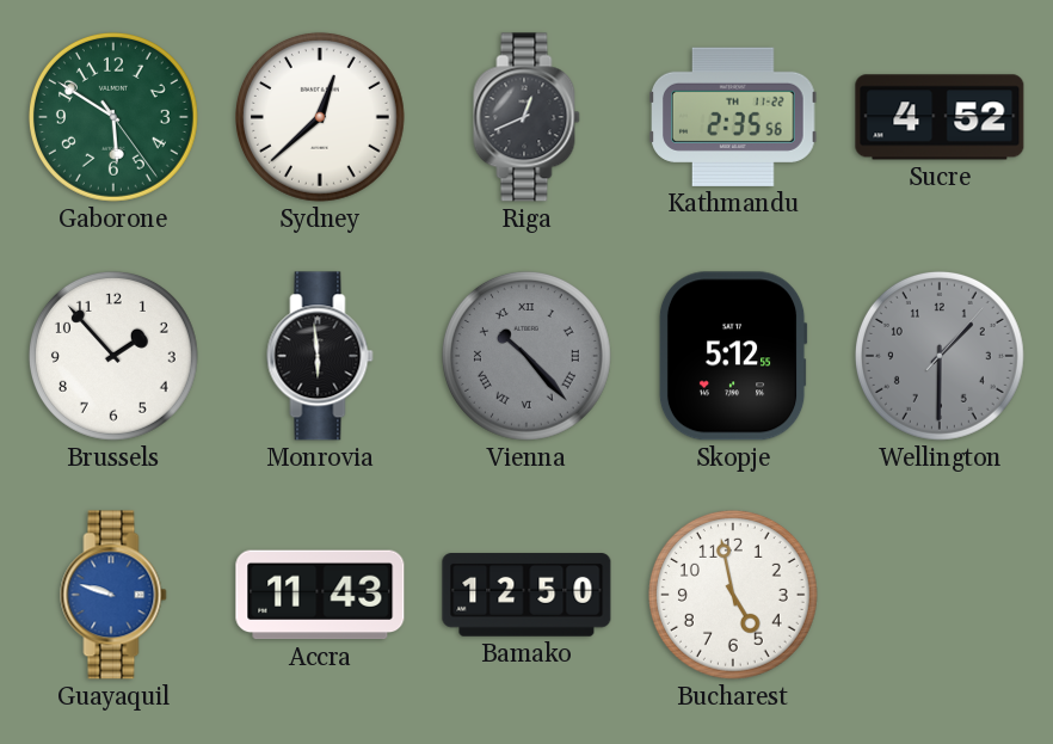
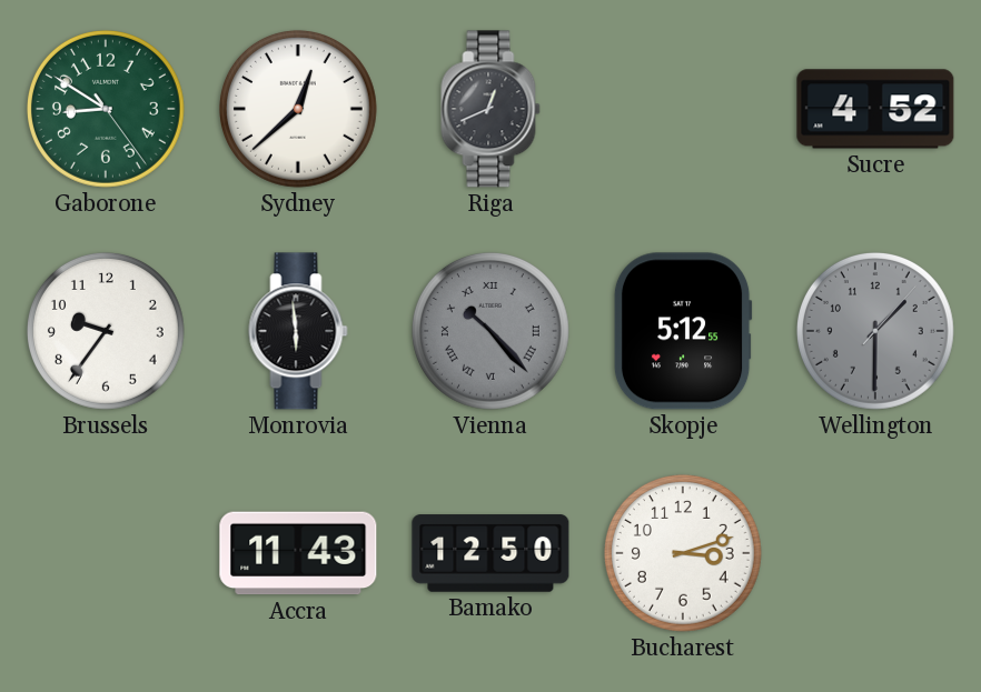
Gaborone: 5:50 -> 8:50
Kathmandu: 2:35 -> none
Brussels: 1:53 -> 9:36
Guayaquil: 9:48 -> none
Bucharest: 4:58 -> 3:12
